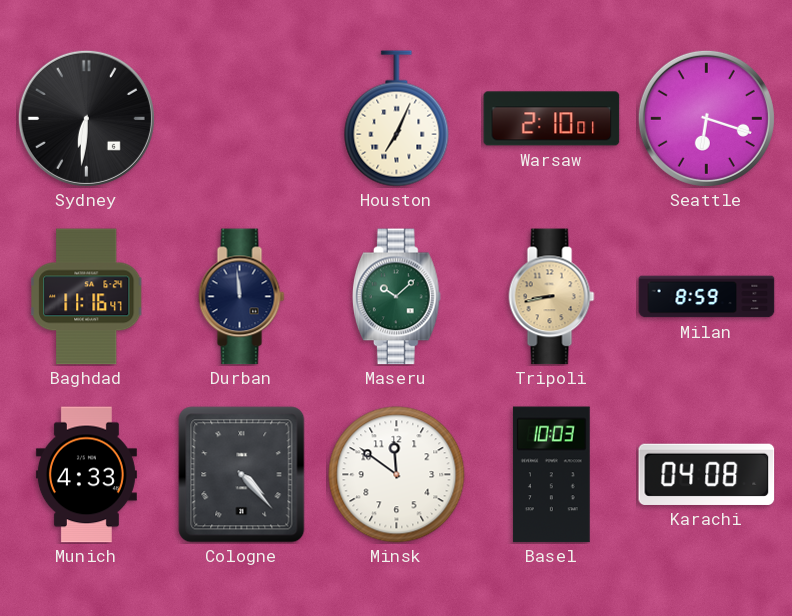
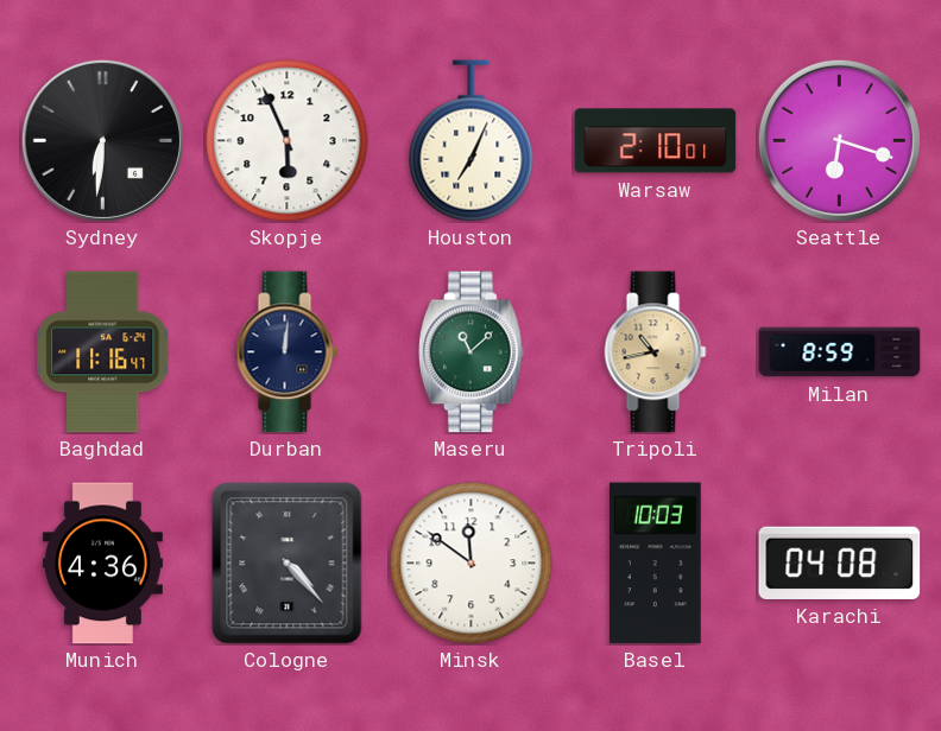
Skopje: none -> 5:56
Durban: 11:59 -> 12:01
Maseru: 10:08 -> 11:08
Tripoli: 8:43 -> 10:43
Munich: 4:33 -> 4:36
